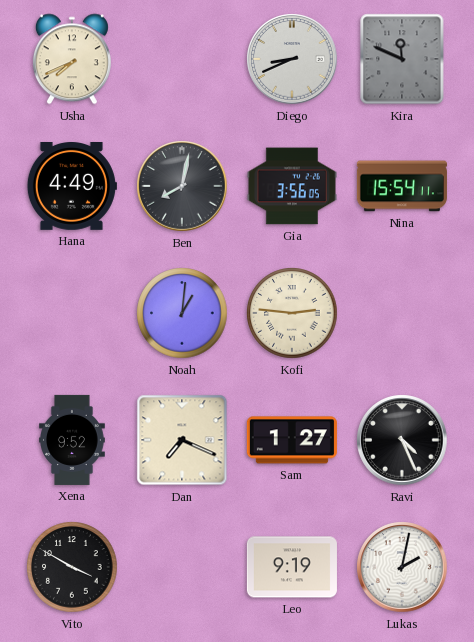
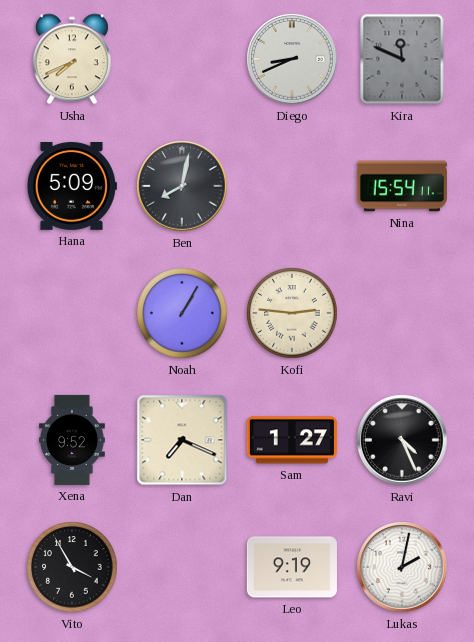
Hana: 4:49 -> 5:09
Gia: 3:56 -> none
Noah: 1:01 -> 1:05
Vito: 3:50 -> 3:55
